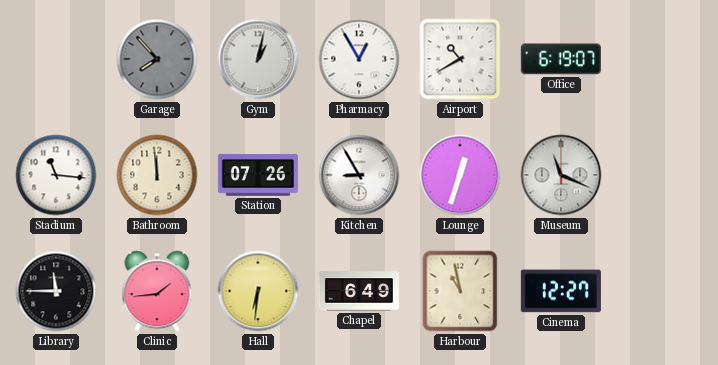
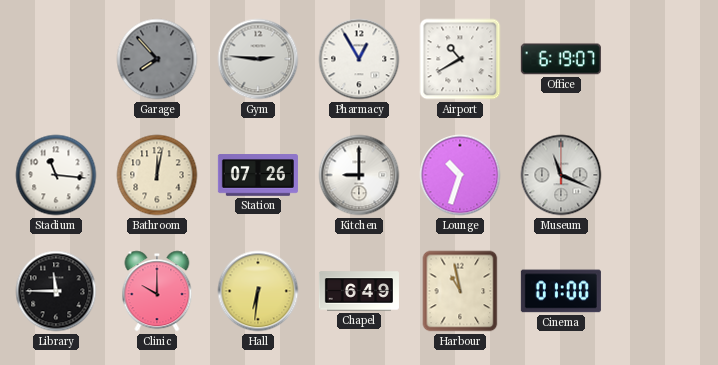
Gym: 1:02 -> 2:46
Bathroom: 11:59 -> 12:02
Kitchen: 8:55 -> 9:00
Lounge: 12:33 -> 10:33
Clinic: 1:44 -> 10:00
Cinema: 12:27 -> 01:00
